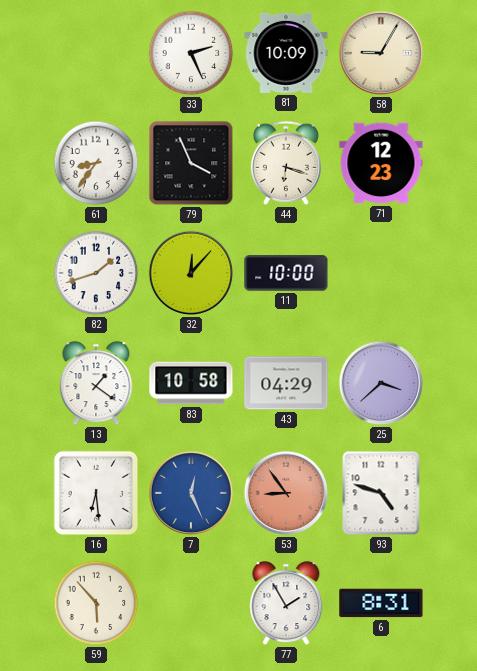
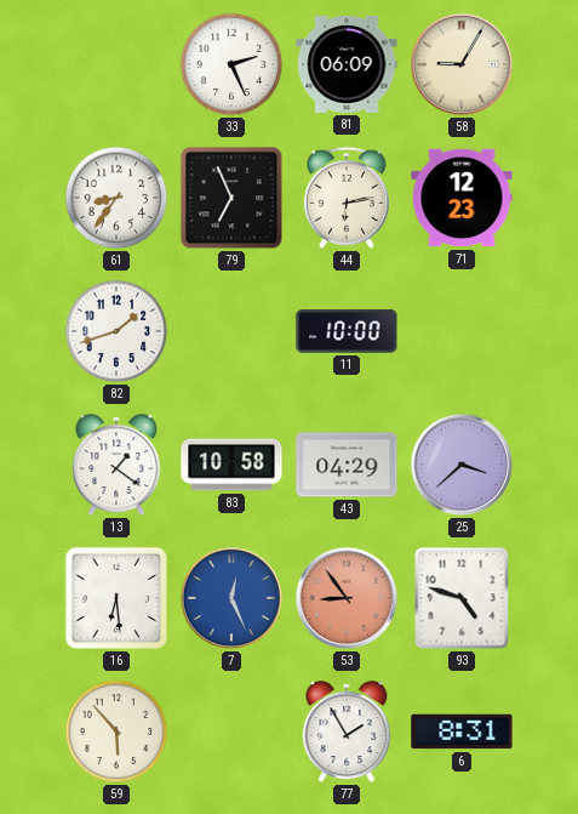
81: 10:09 -> 06:09
79: 3:56 -> 6:56
44: 6:18 -> 6:13
32: 12:07 -> none
